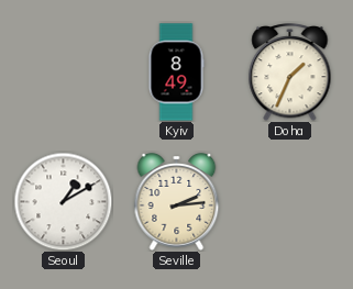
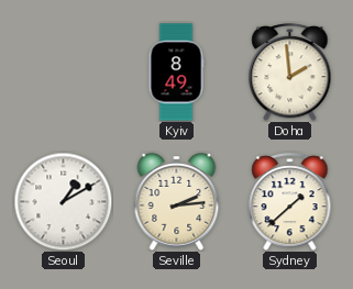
Doha: 1:34 -> 1:59
Sydney: none -> 1:38
